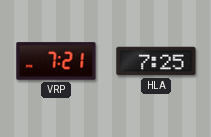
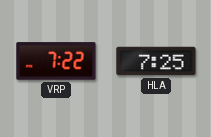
VRP: 7:21 -> 7:22
